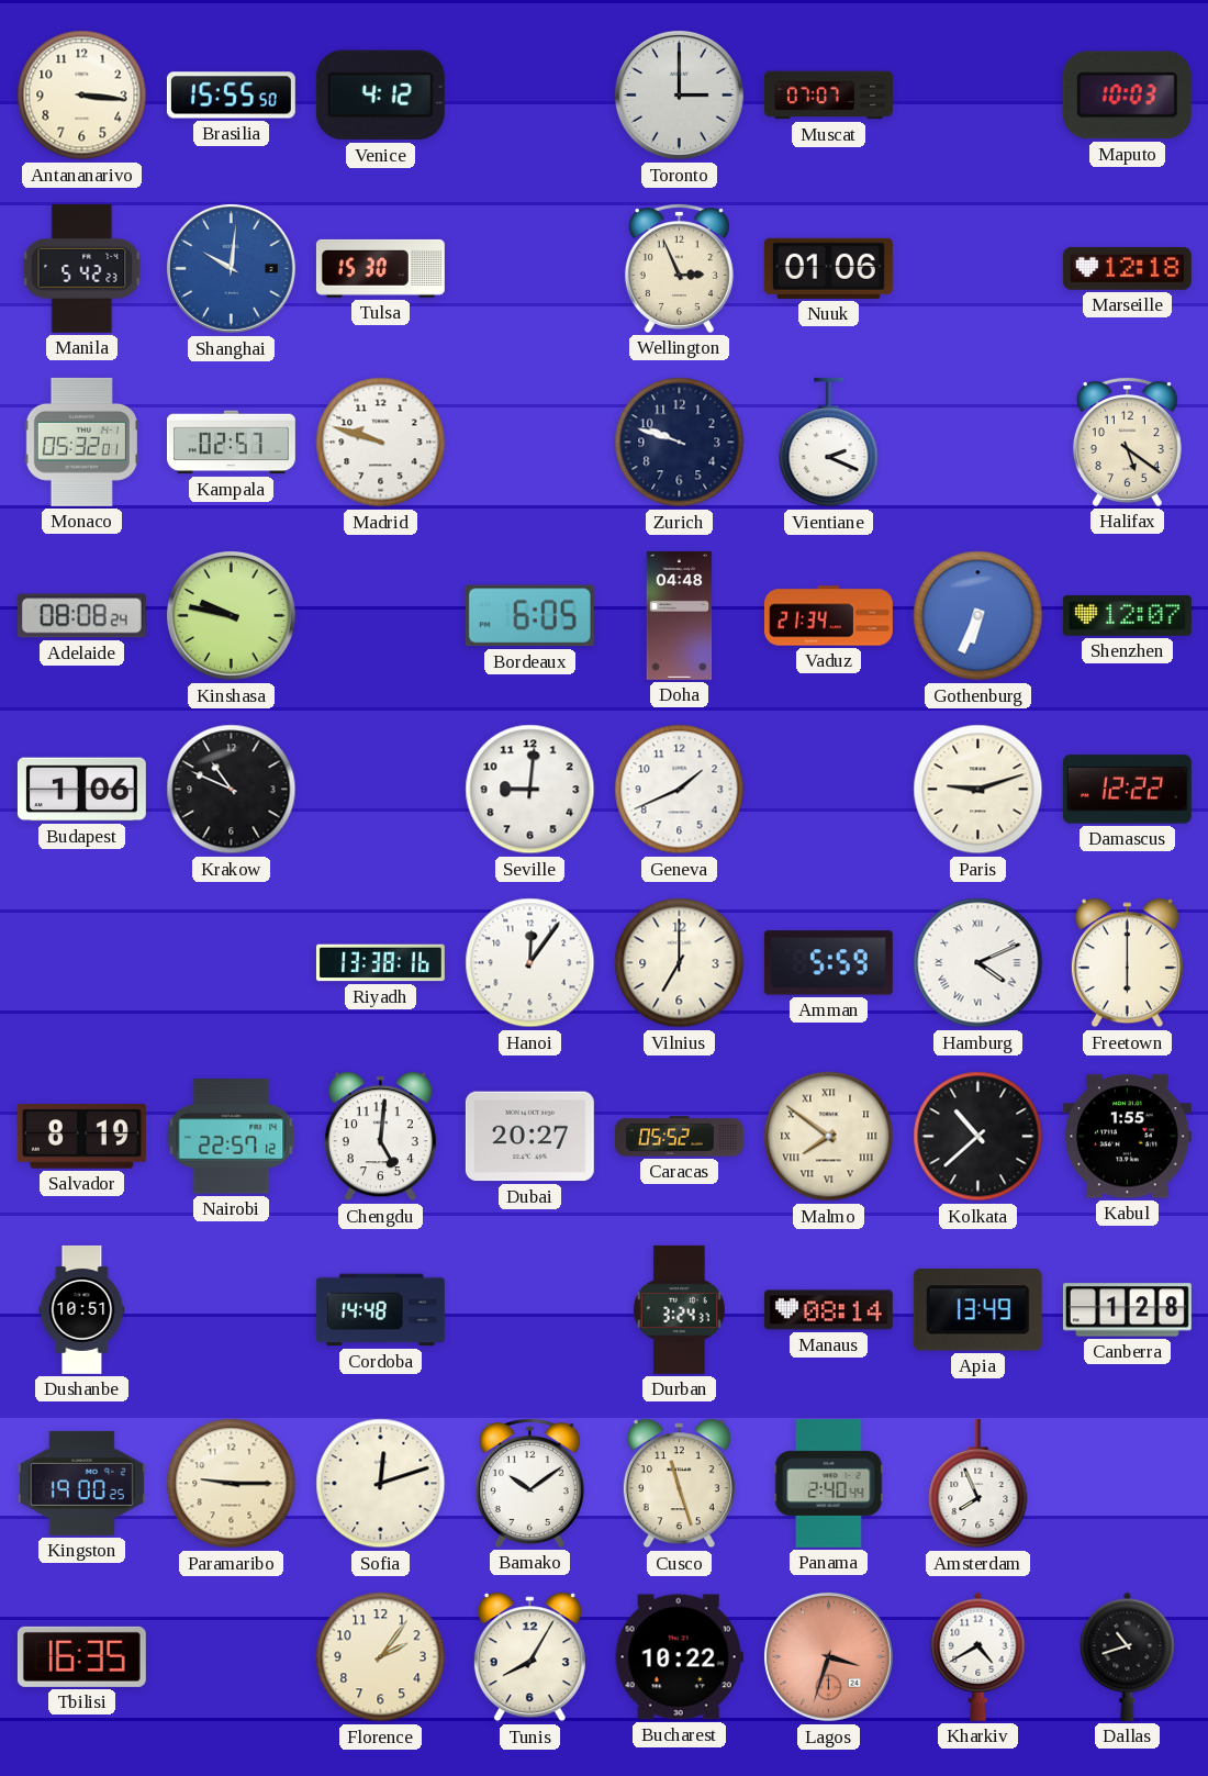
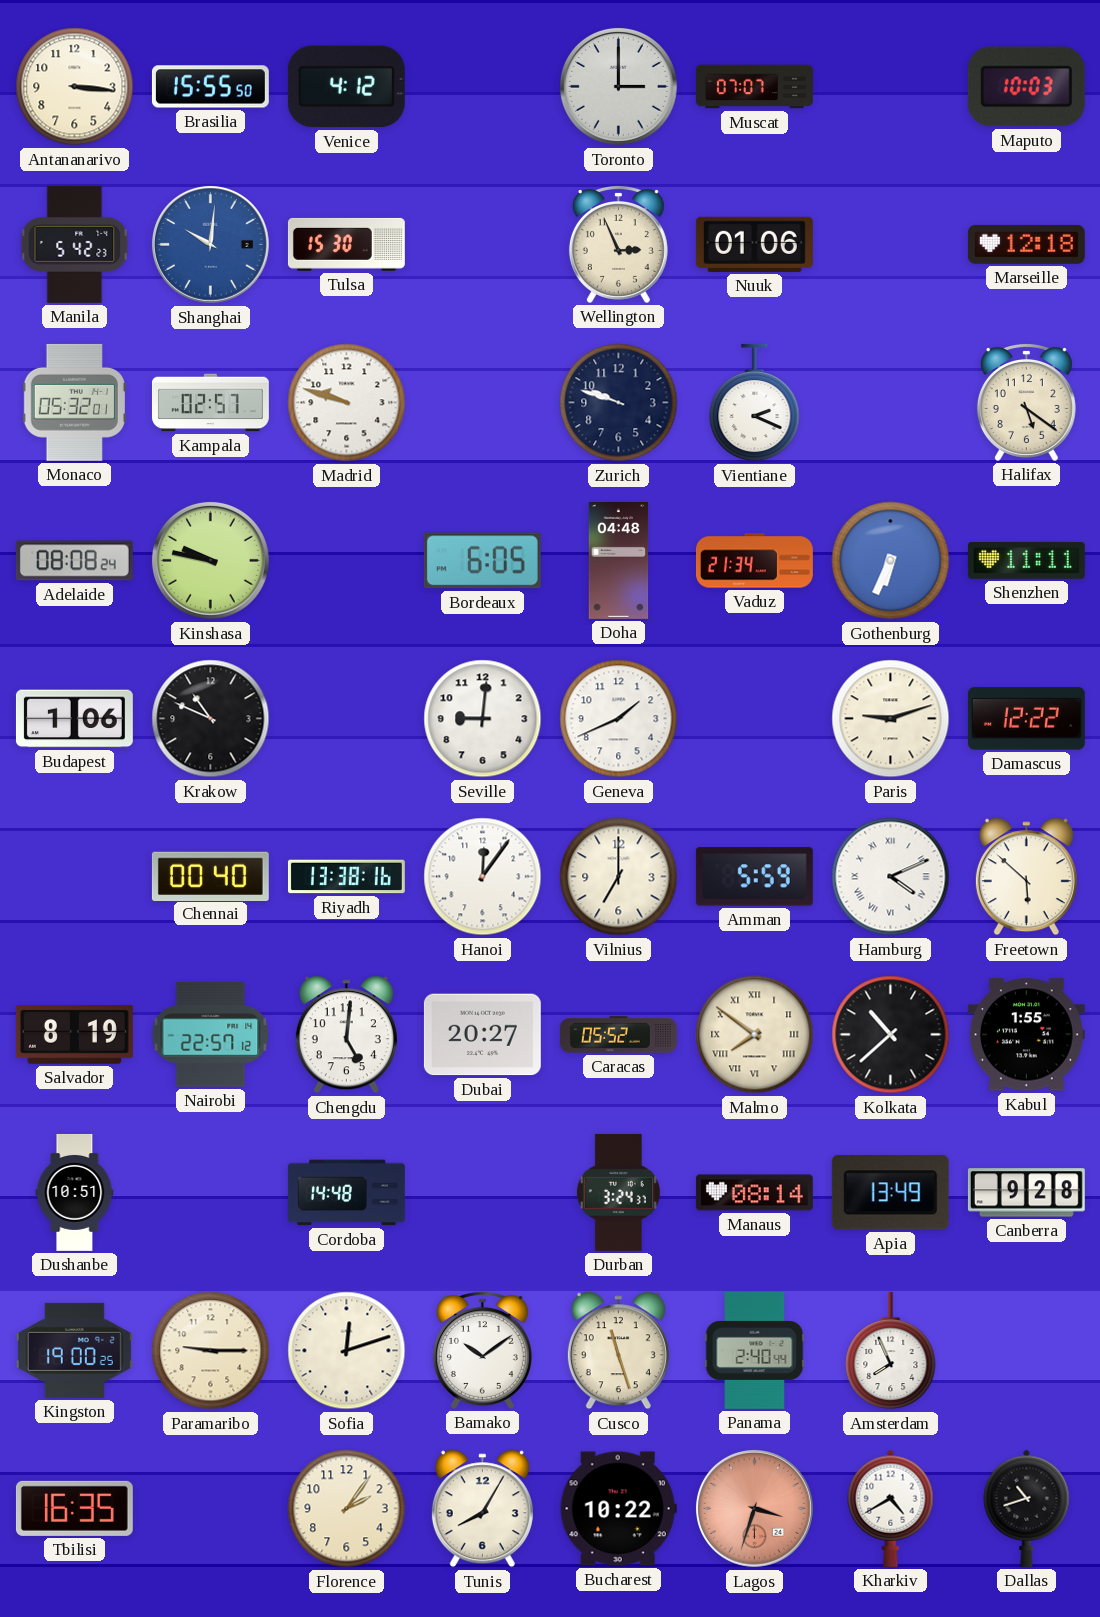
Shenzhen: 12:07 -> 11:11
Chennai: none -> 00:40
Freetown: 6:00 -> 5:52
Canberra: 1:28 -> 9:28
